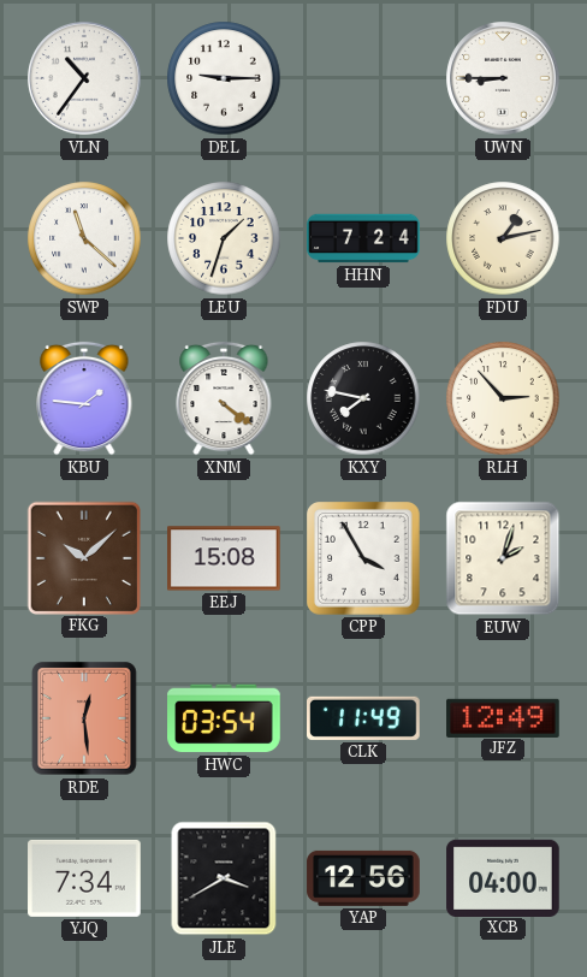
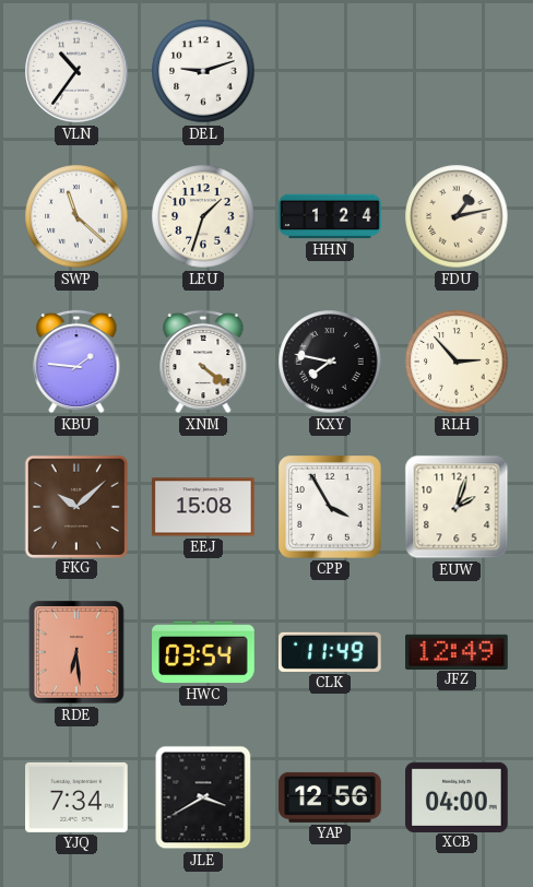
DEL: 9:15 -> 9:12
UWN: 8:45 -> none
HHN: 7:24 -> 1:24
RDE: 12:29 -> 6:29
